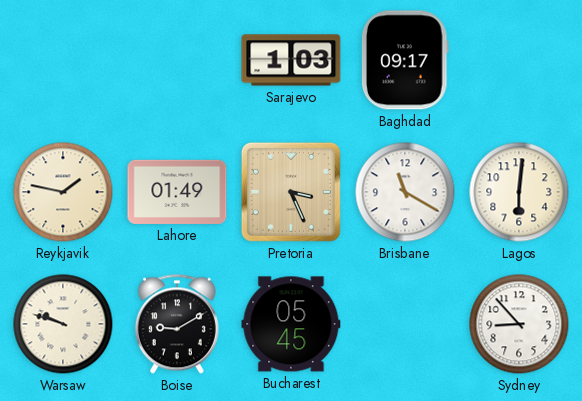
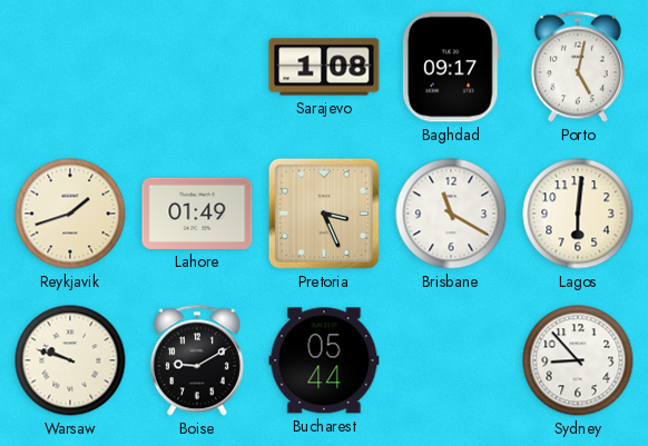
Sarajevo: 1:03 -> 1:08
Porto: none -> 5:02
Reykjavik: 1:47 -> 1:42
Bucharest: 05:45 -> 05:44
